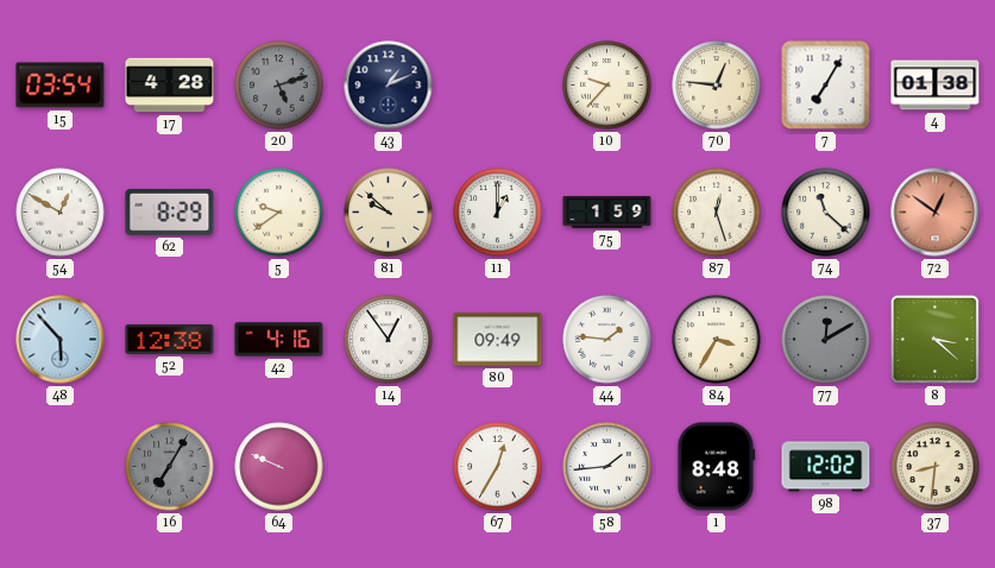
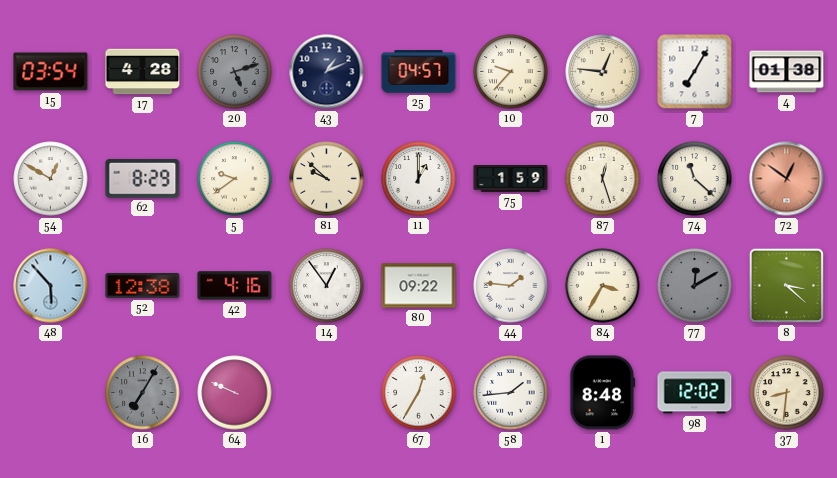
25: none -> 04:57
80: 09:49 -> 09:22
